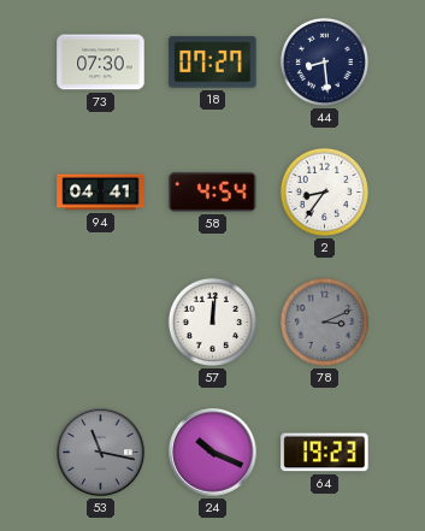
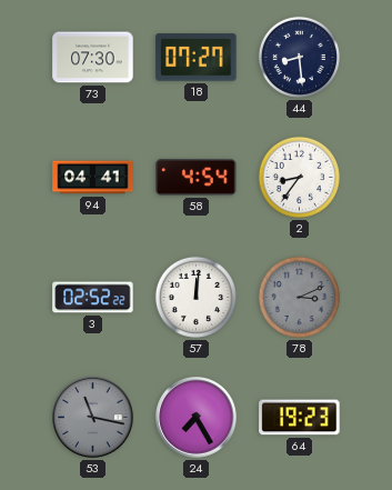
3: none -> 02:52
24: 10:19 -> 7:25
